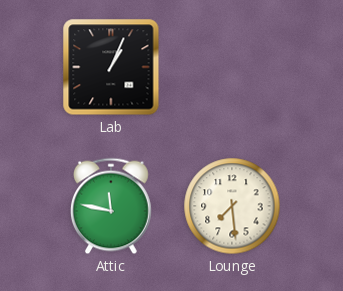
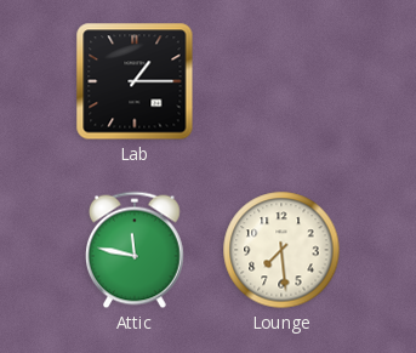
Lab: 1:04 -> 1:15
